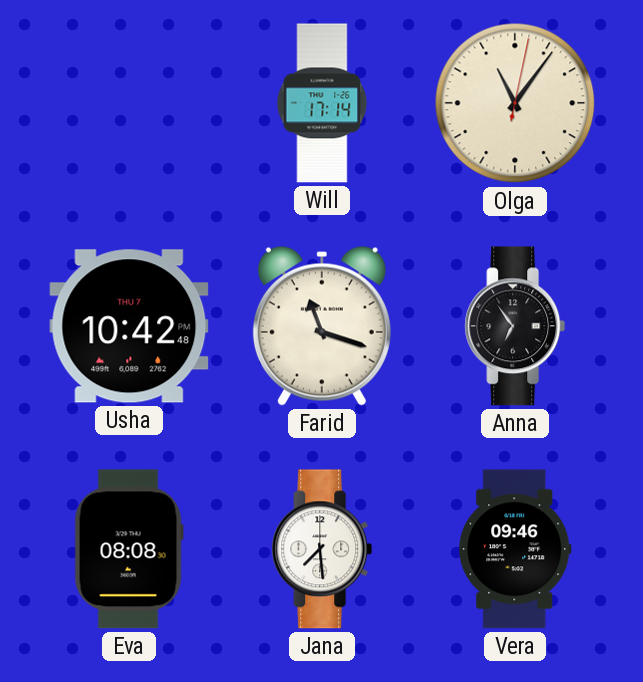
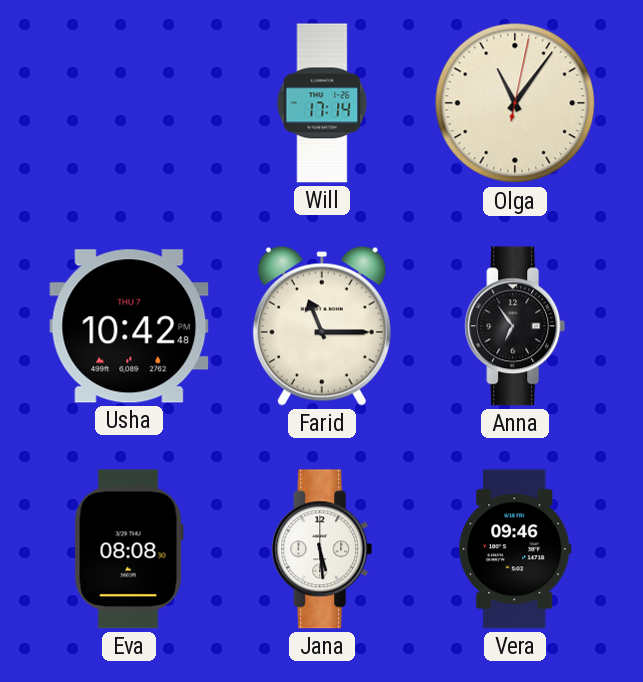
Farid: 11:18 -> 11:15
Jana: 7:29 -> 5:29
